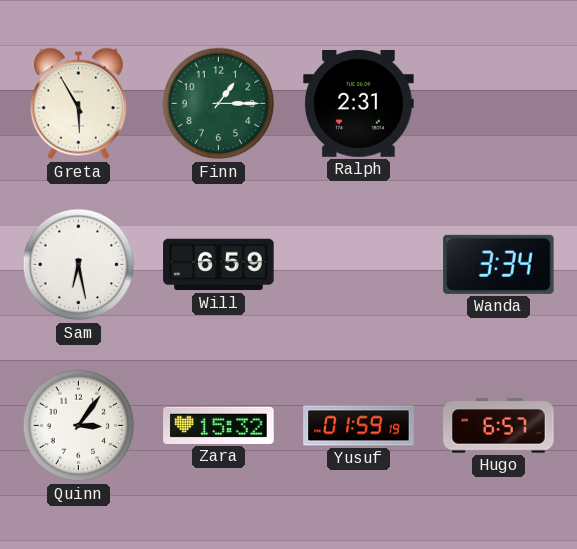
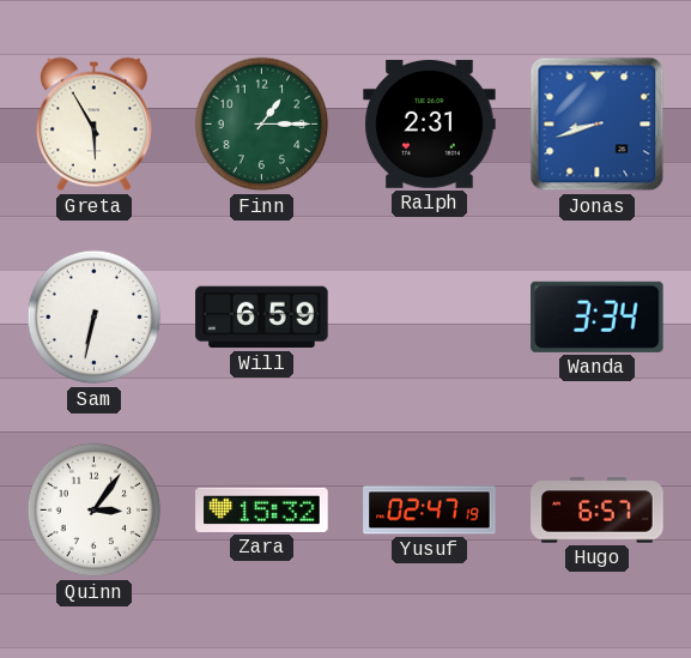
Jonas: none -> 8:42
Sam: 6:28 -> 6:32
Yusuf: 01:59 -> 02:47
